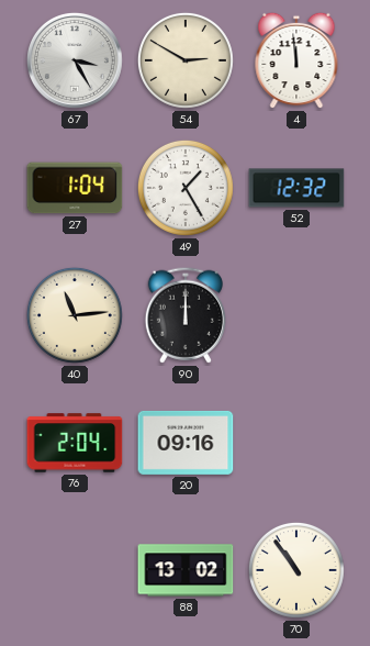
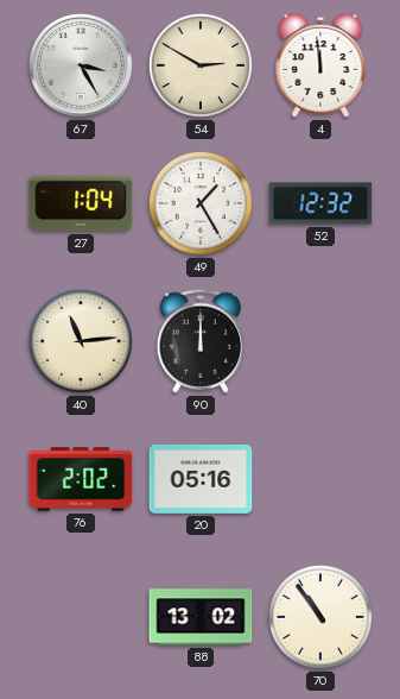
76: 2:04 -> 2:02
20: 09:16 -> 05:16
